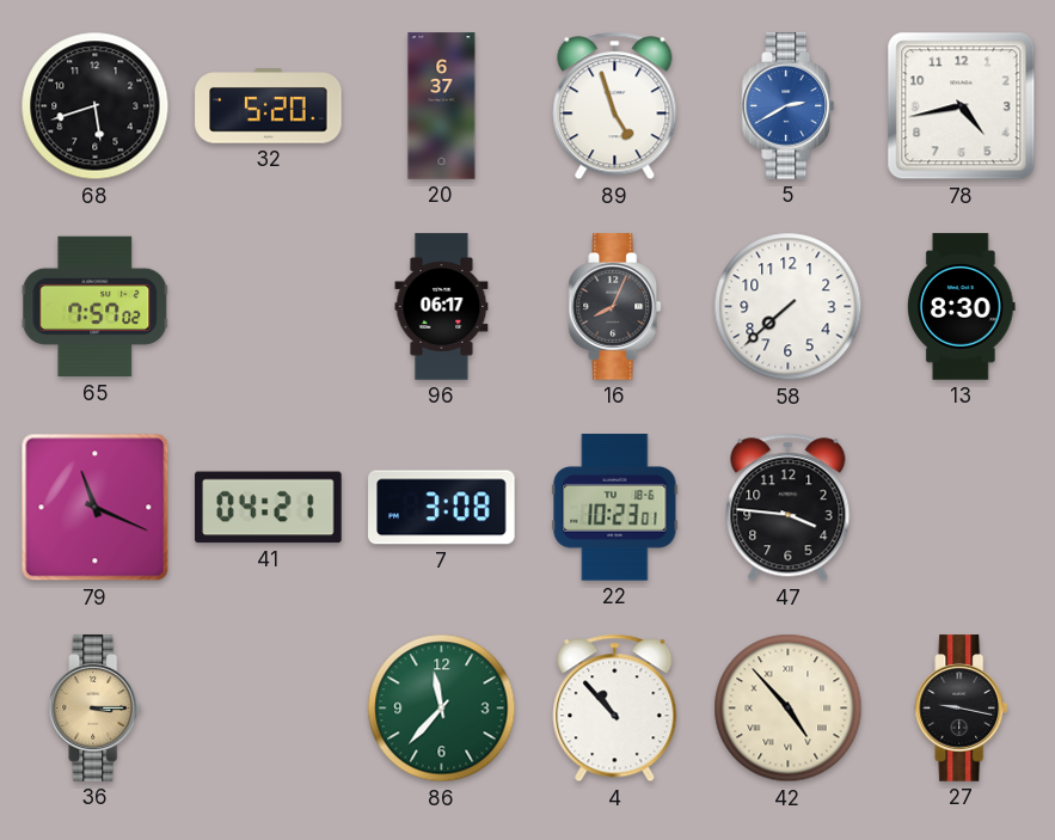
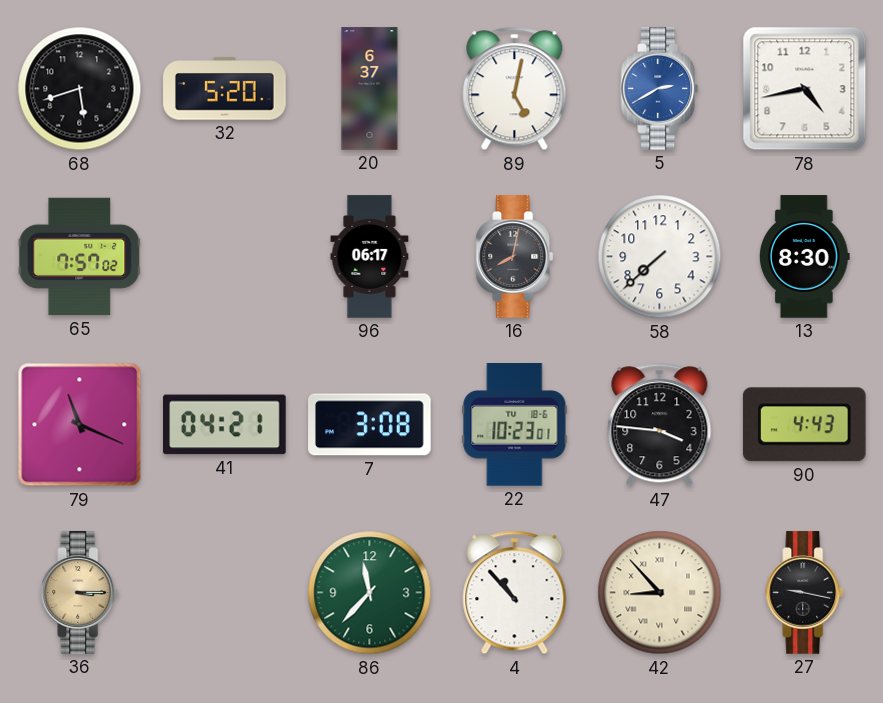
89: 4:57 -> 5:02
16: 8:04 -> 8:02
90: none -> 4:43
42: 4:53 -> 8:53
